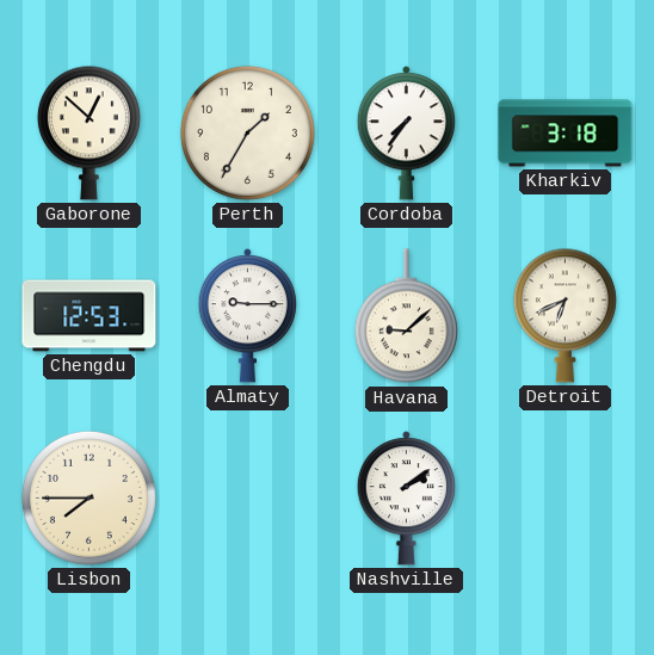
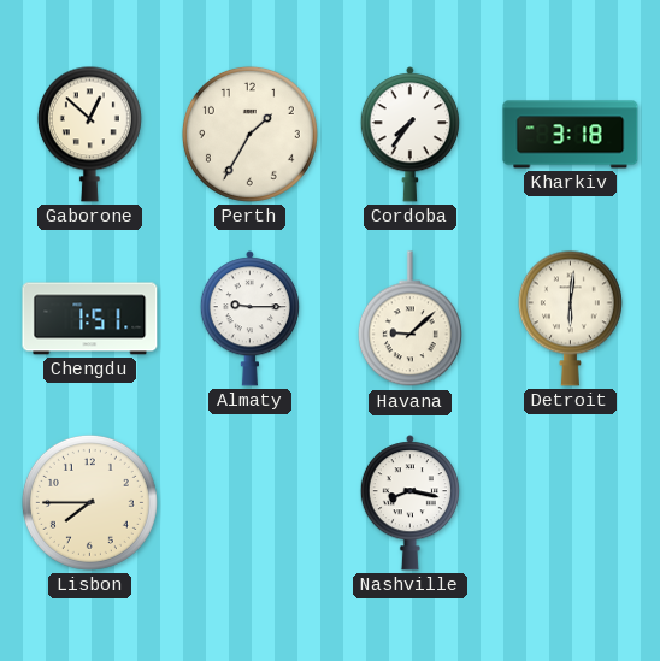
Chengdu: 12:53 -> 1:51
Detroit: 6:41 -> 6:01
Nashville: 2:09 -> 8:17
